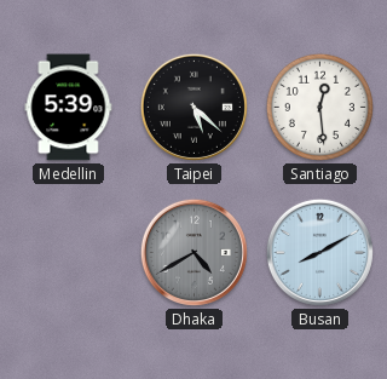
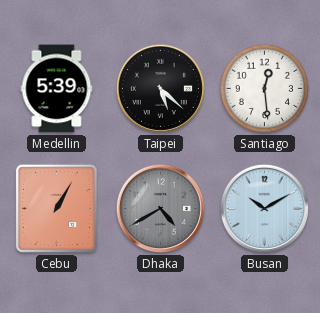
Cebu: none -> 1:05
Busan: 8:10 -> 10:10
